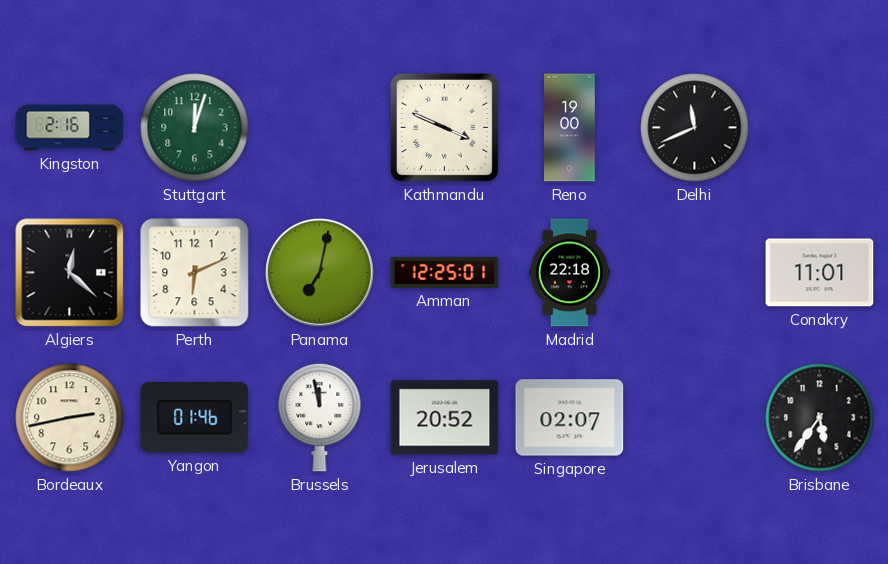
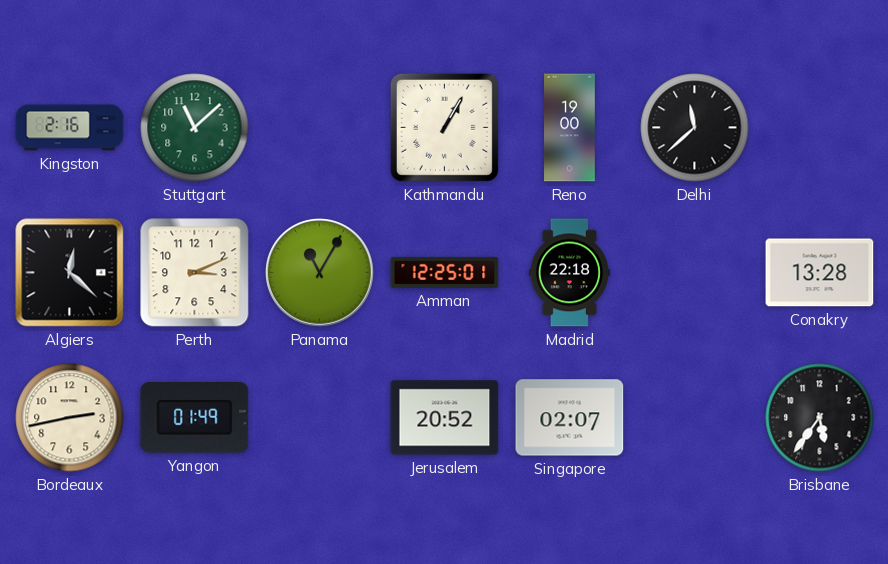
Stuttgart: 12:03 -> 11:08
Kathmandu: 3:49 -> 1:05
Delhi: 11:41 -> 11:38
Perth: 6:11 -> 3:11
Panama: 7:02 -> 11:05
Conakry: 11:01 -> 13:28
Yangon: 01:46 -> 01:49
Brussels: 11:58 -> none
